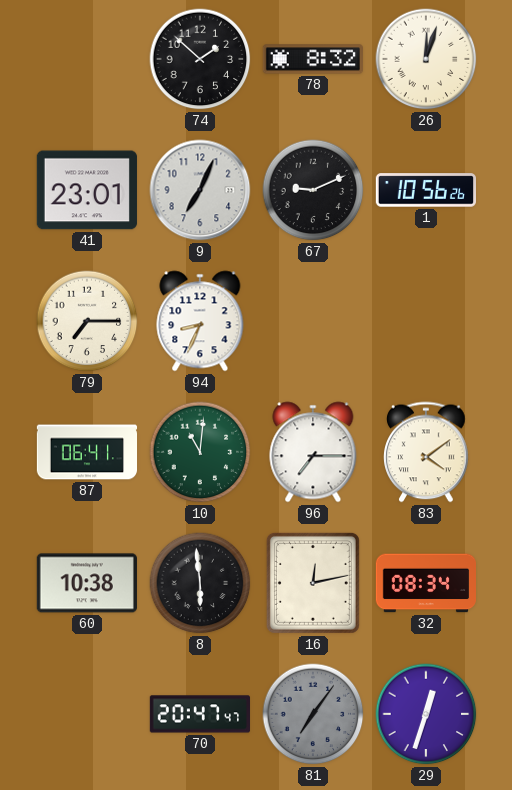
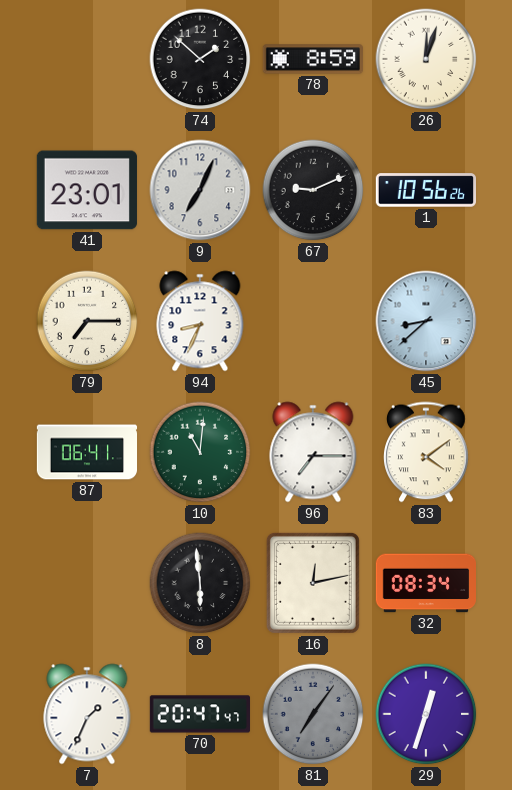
78: 8:32 -> 8:59
45: none -> 8:38
60: 10:38 -> none
7: none -> 1:34
